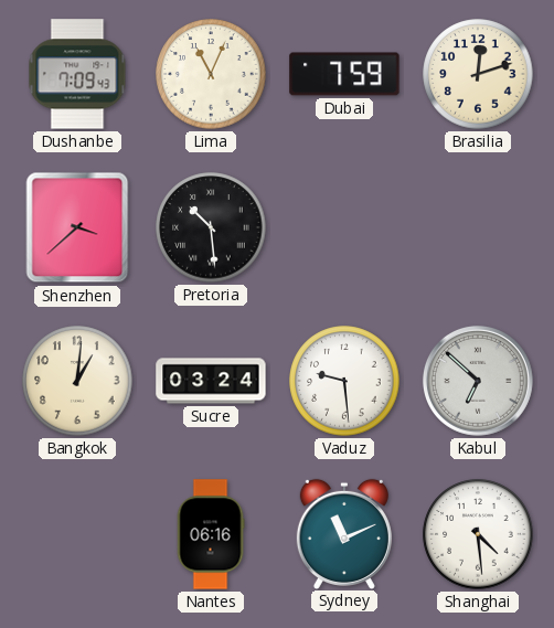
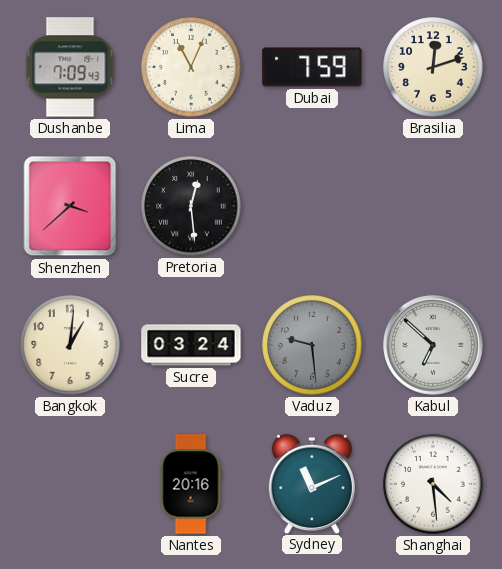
Pretoria: 10:29 -> 12:29
Vaduz dial: white -> grey
Nantes: 06:16 -> 20:16
